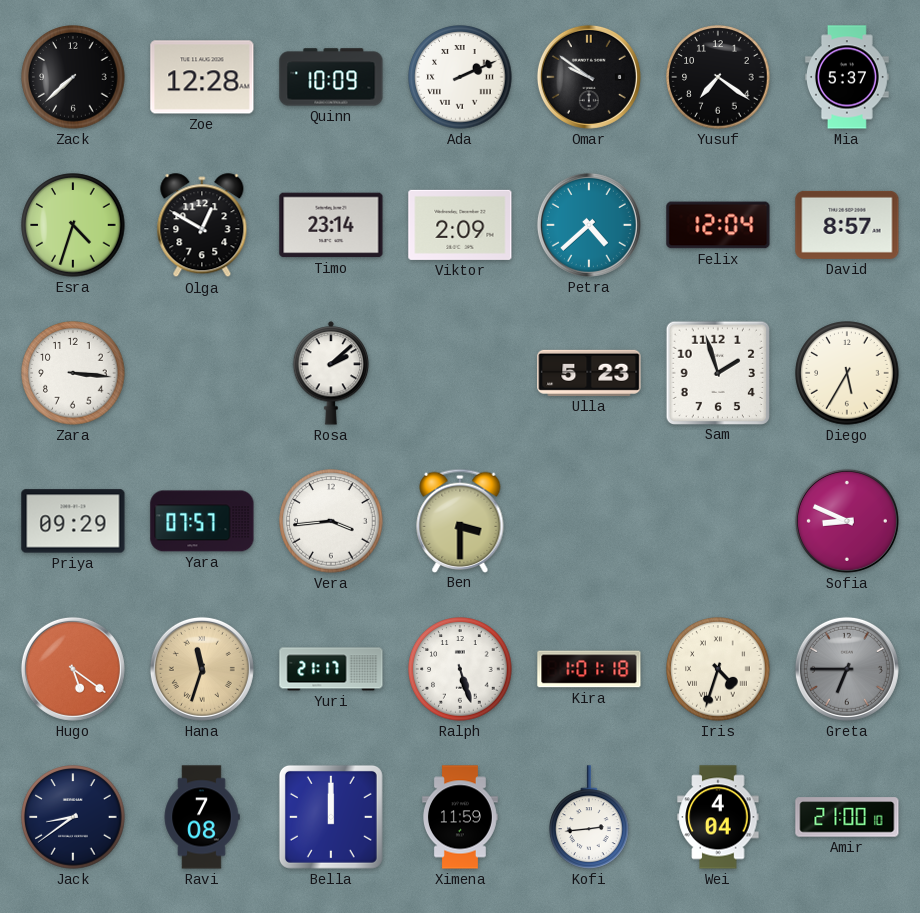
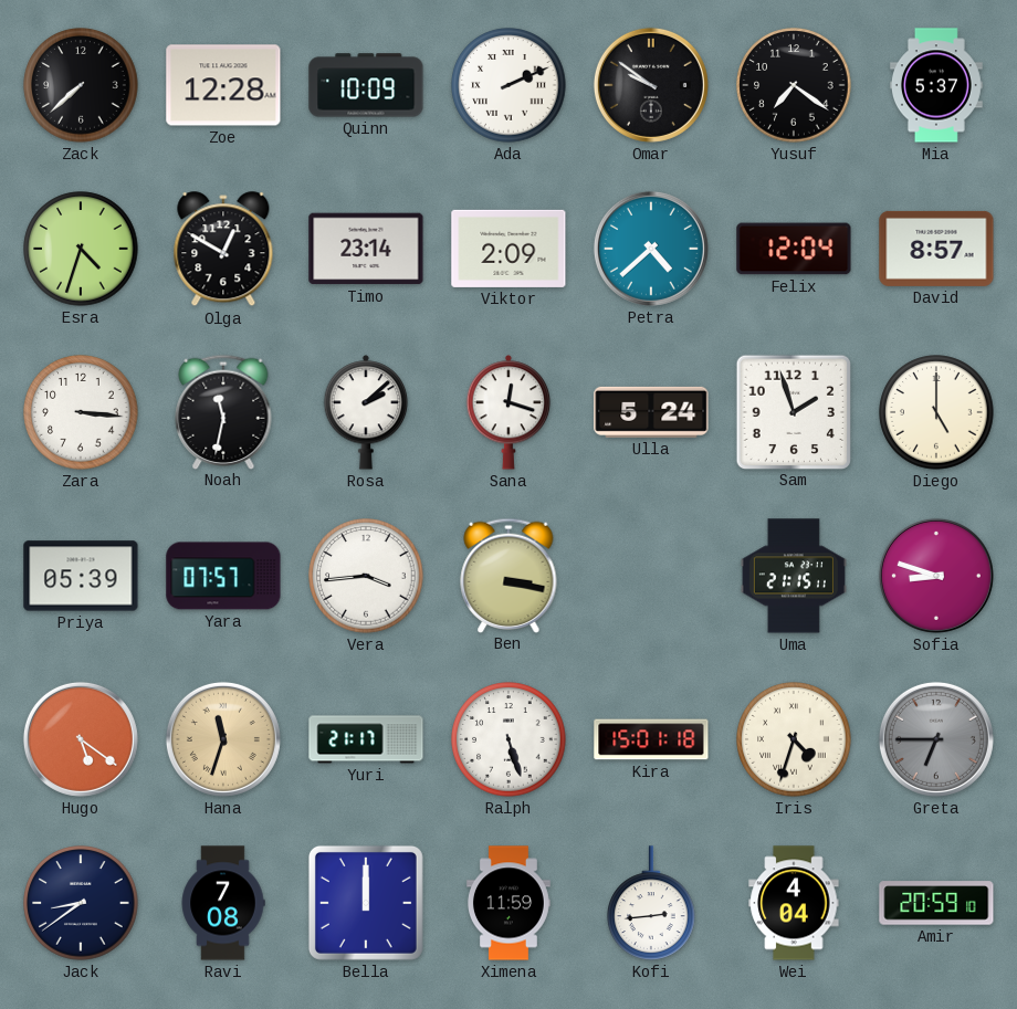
Noah: none -> 11:32
Sana: none -> 12:18
Ulla: 5:23 -> 5:24
Diego: 5:35 -> 5:00
Priya: 09:29 -> 05:39
Ben: 3:30 -> 3:17
Uma: none -> 21:15
Sofia: 8:49 -> 8:48
Kira: 1:01 -> 15:01
Amir: 21:00 -> 20:59
